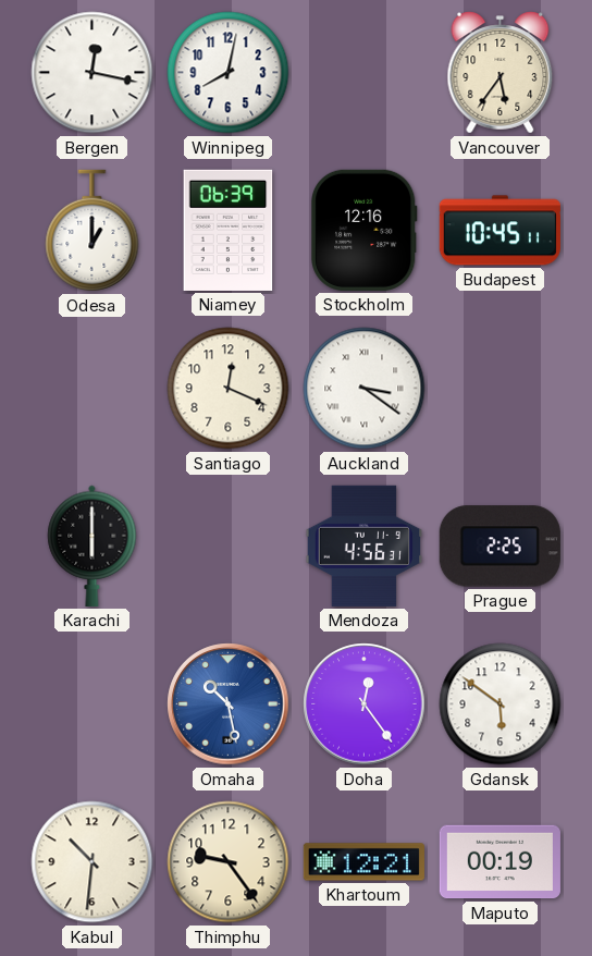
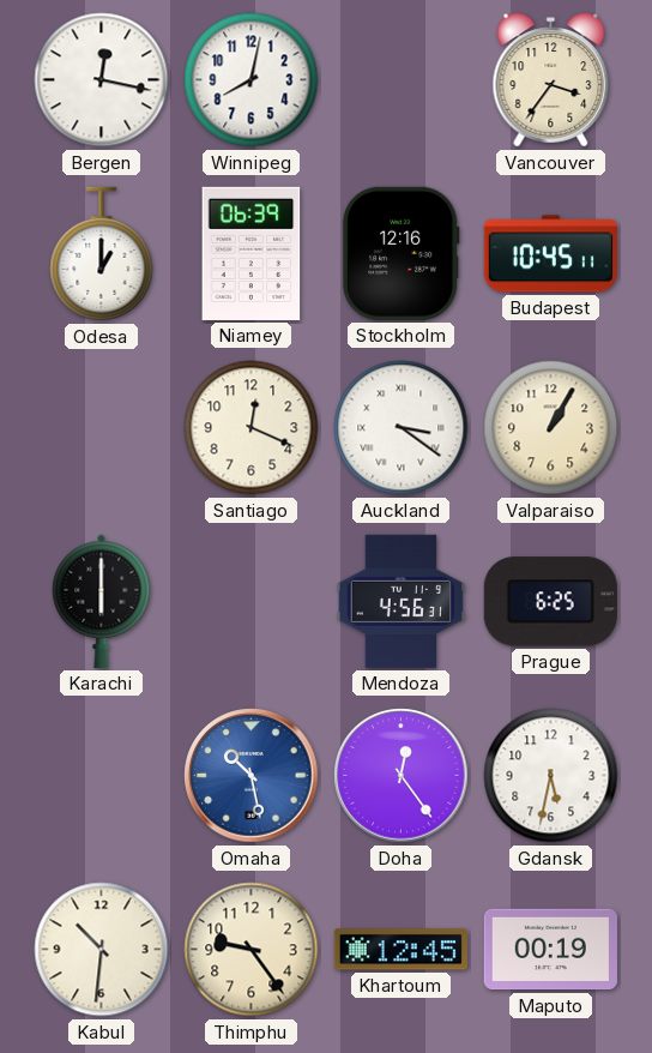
Vancouver: 5:36 -> 3:36
Valparaiso: none -> 1:05
Prague: 2:25 -> 6:25
Gdansk: 5:51 -> 5:32
Khartoum: 12:21 -> 12:45
